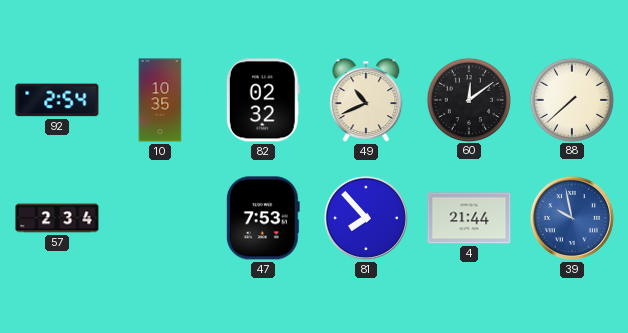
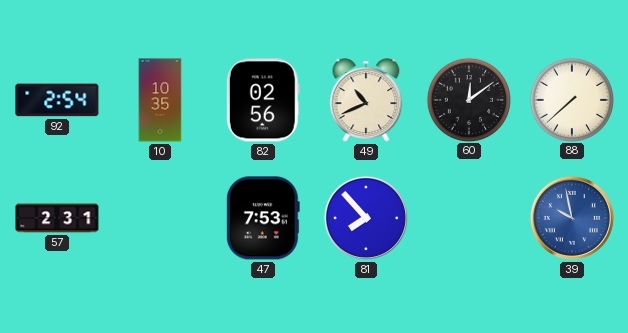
82: 02:32 -> 02:56
57: 2:34 -> 2:31
4: 21:44 -> none
